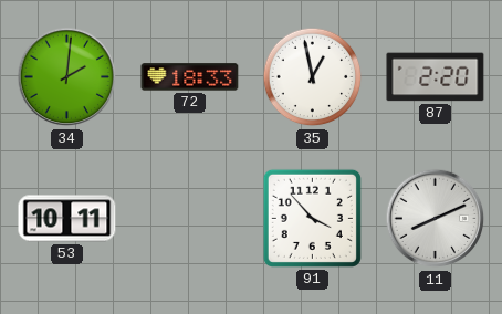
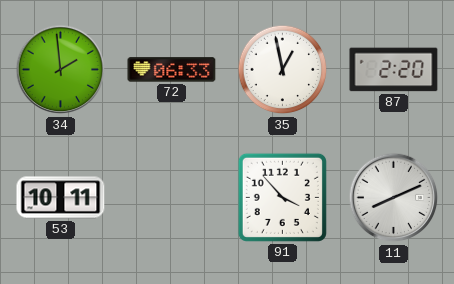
34: 2:01 -> 1:59
72: 18:33 -> 06:33
